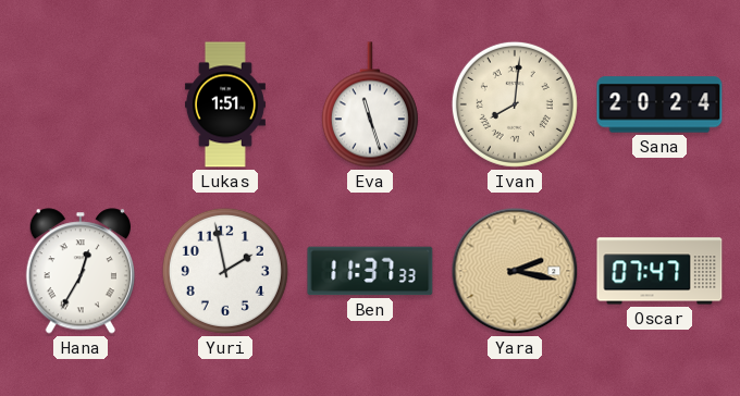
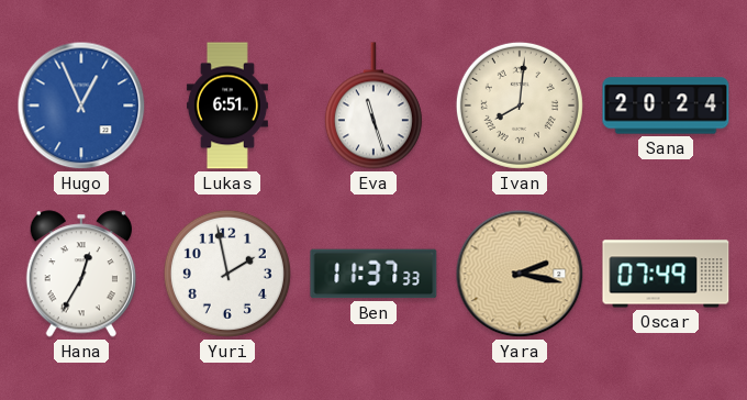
Hugo: none -> 12:56
Lukas: 1:51 -> 6:51
Oscar: 07:47 -> 07:49
